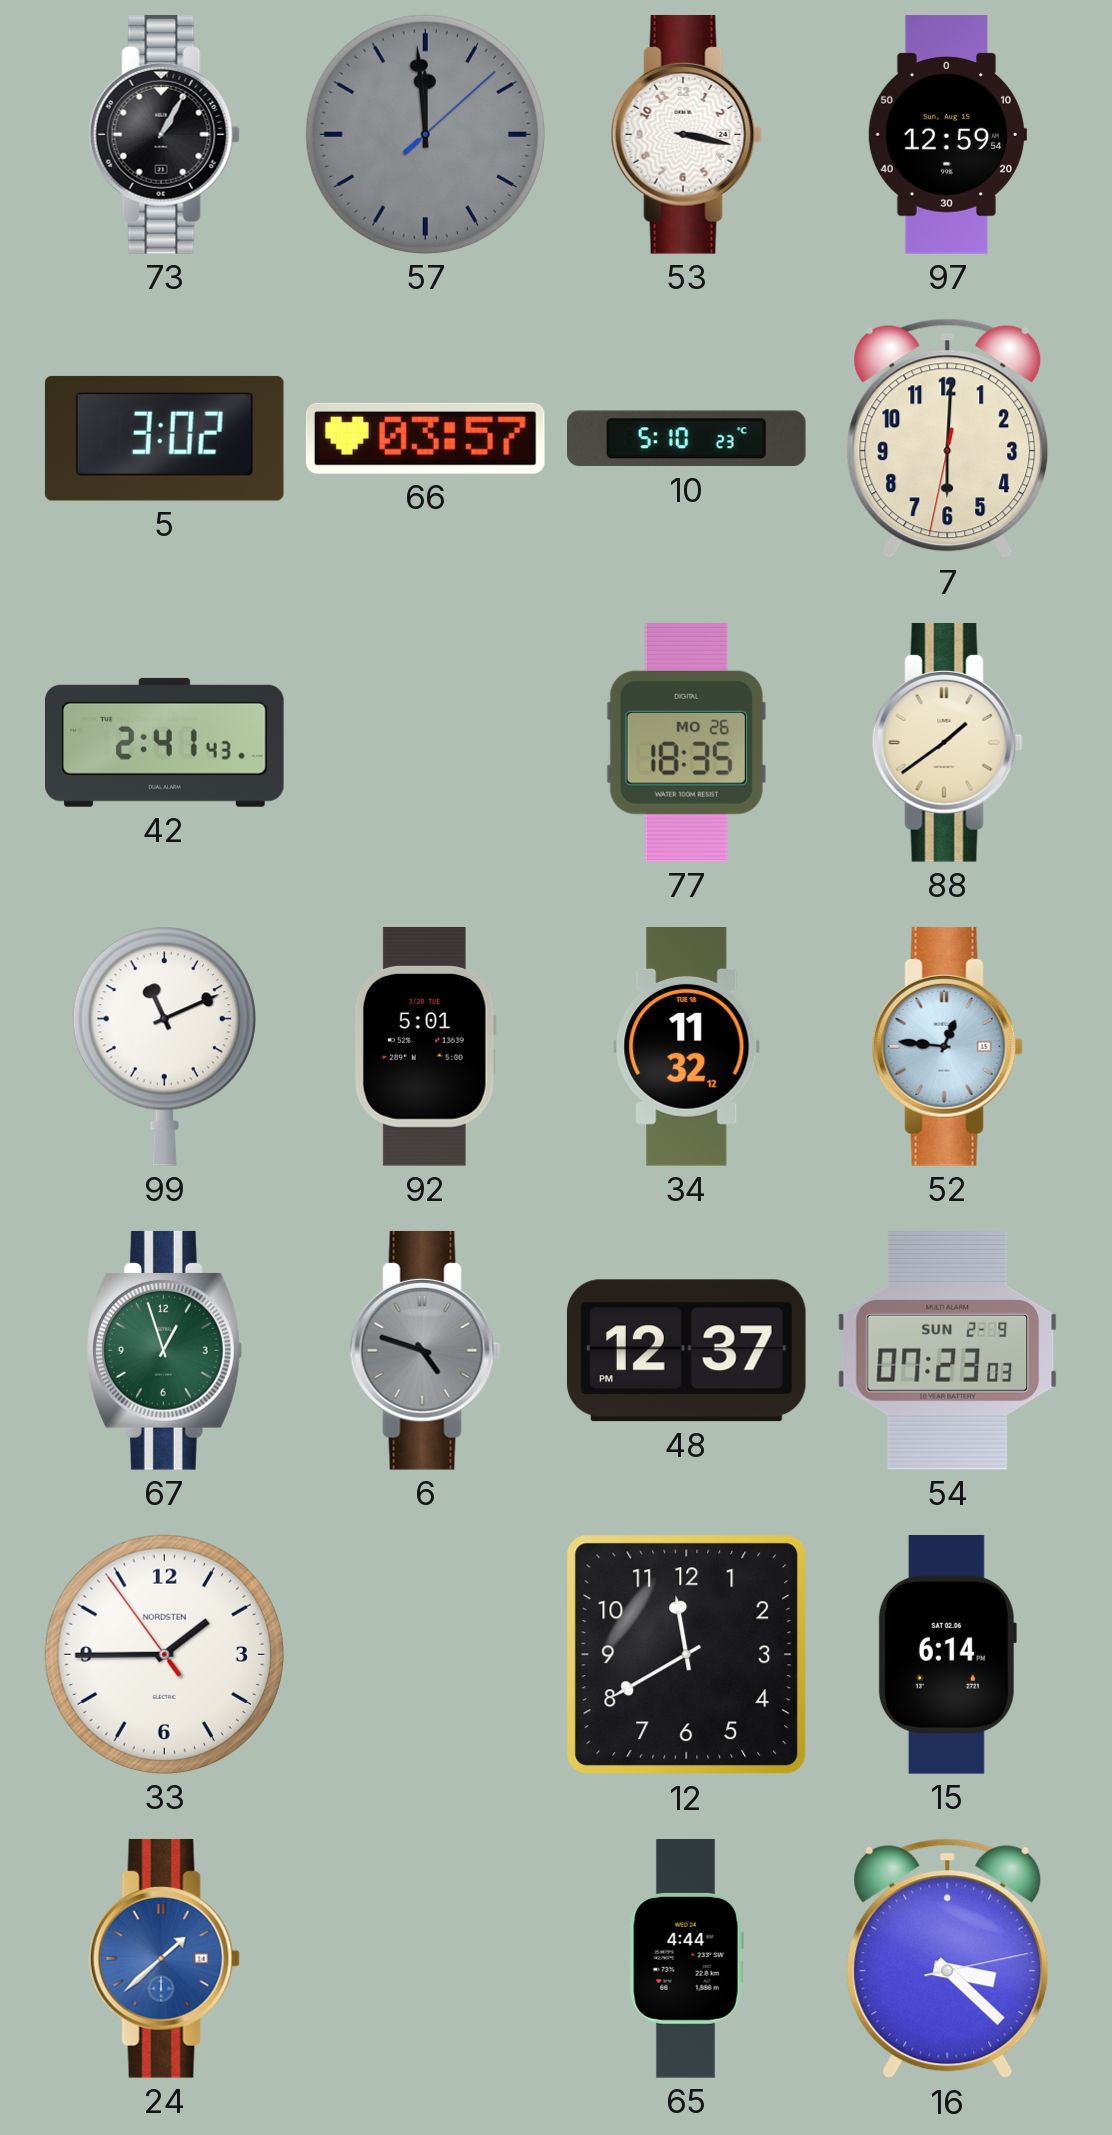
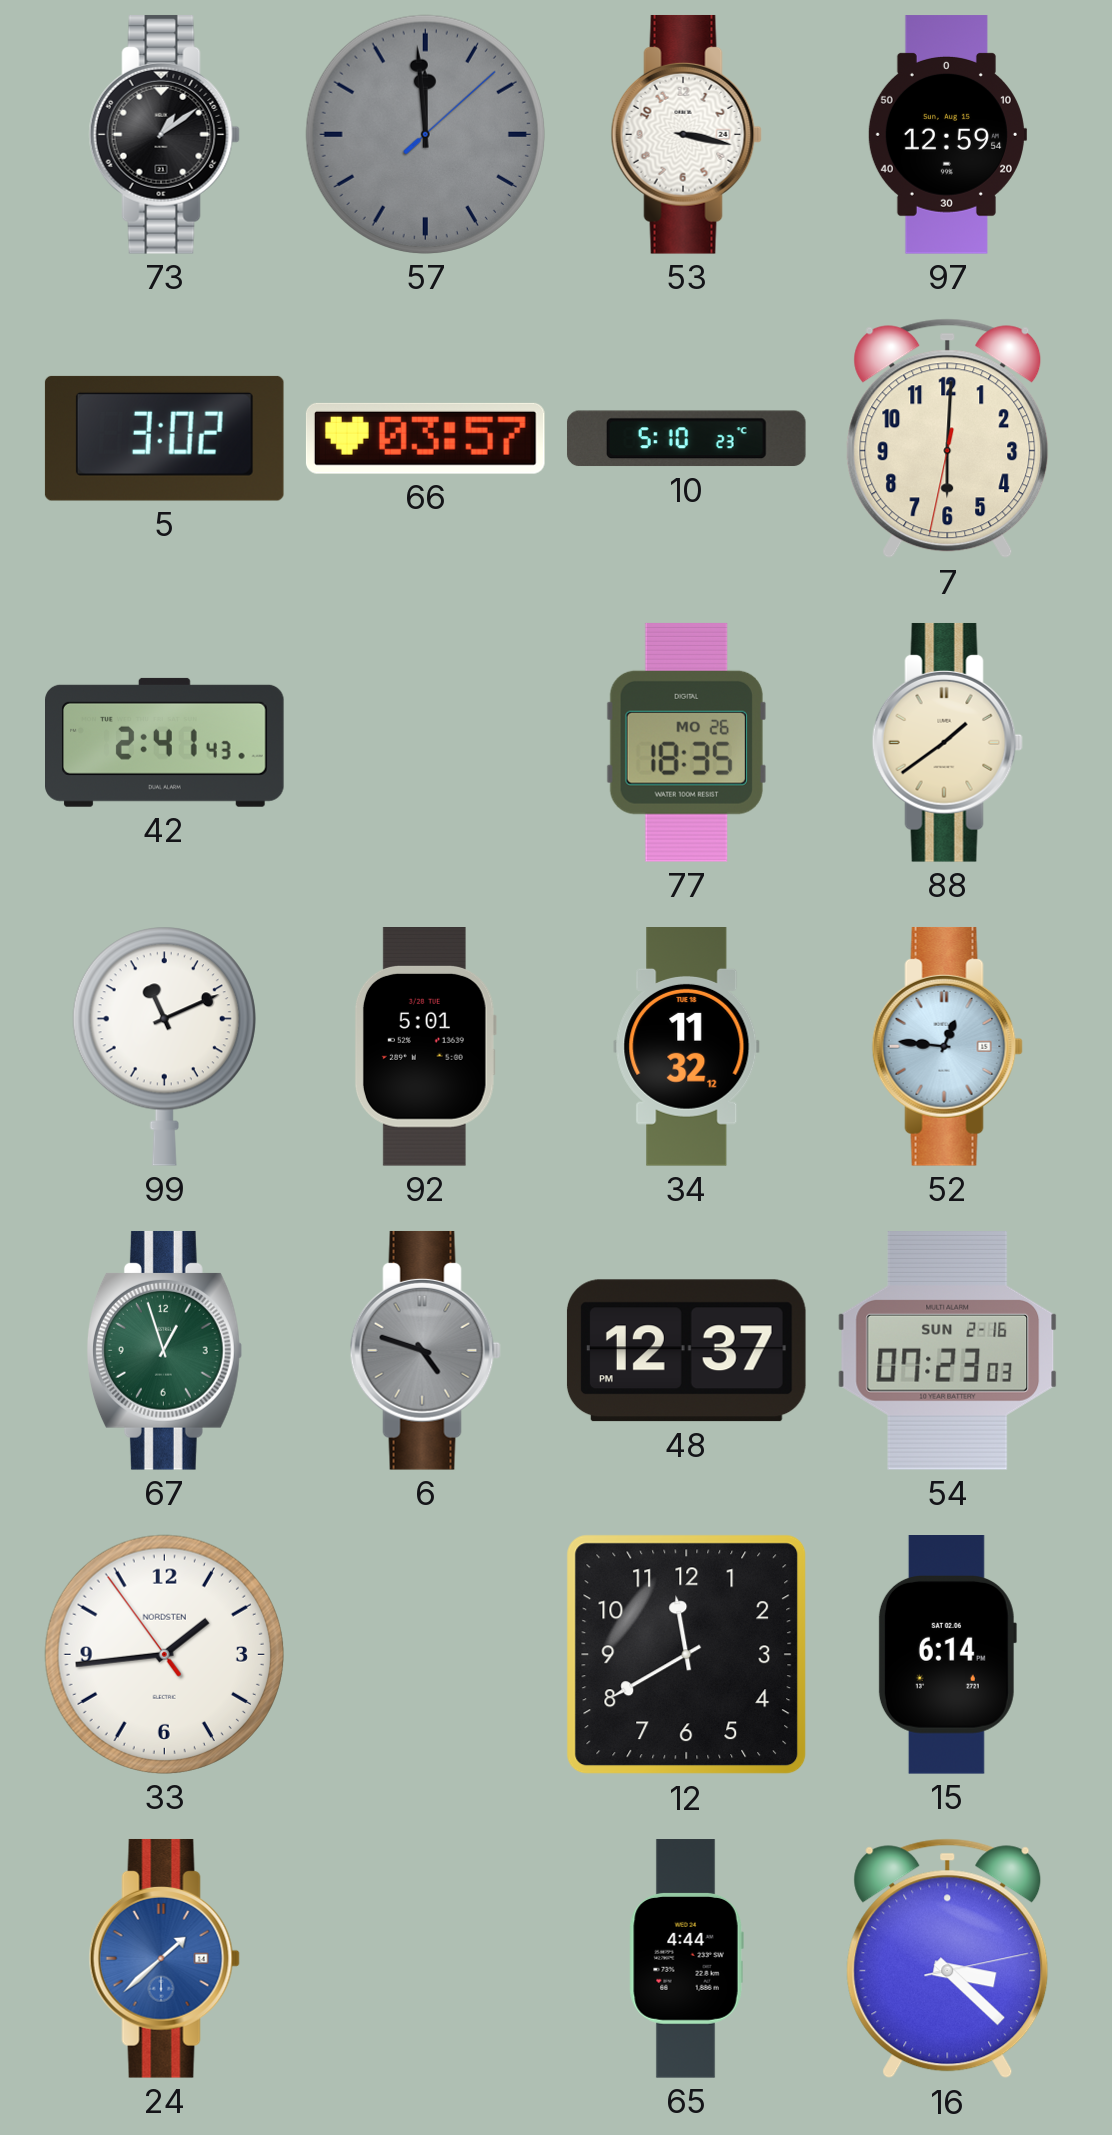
73: 1:05 -> 1:09
54 date: SUN 2-9 -> SUN 2-16
33: 1:44 -> 1:43
